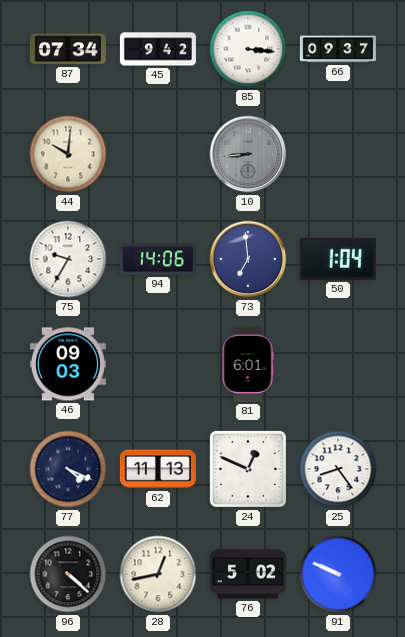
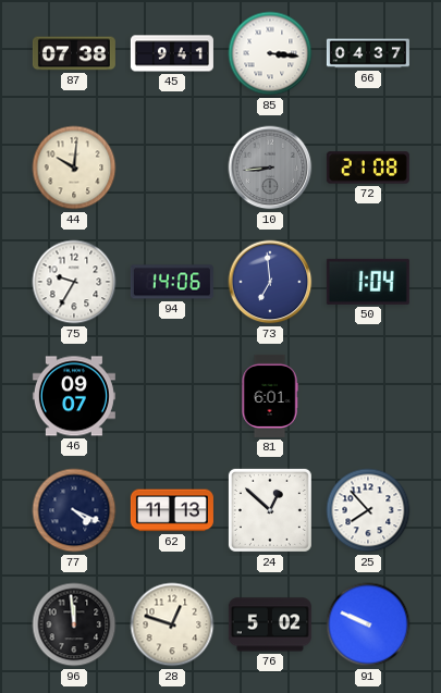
87: 07:34 -> 07:38
45: 9:42 -> 9:41
66: 09:37 -> 04:37
72: none -> 21:08
46: 09:03 -> 09:07
24: 12:49 -> 12:52
25: 8:24 -> 7:53
96: 4:22 -> 11:59
28: 12:43 -> 12:48
